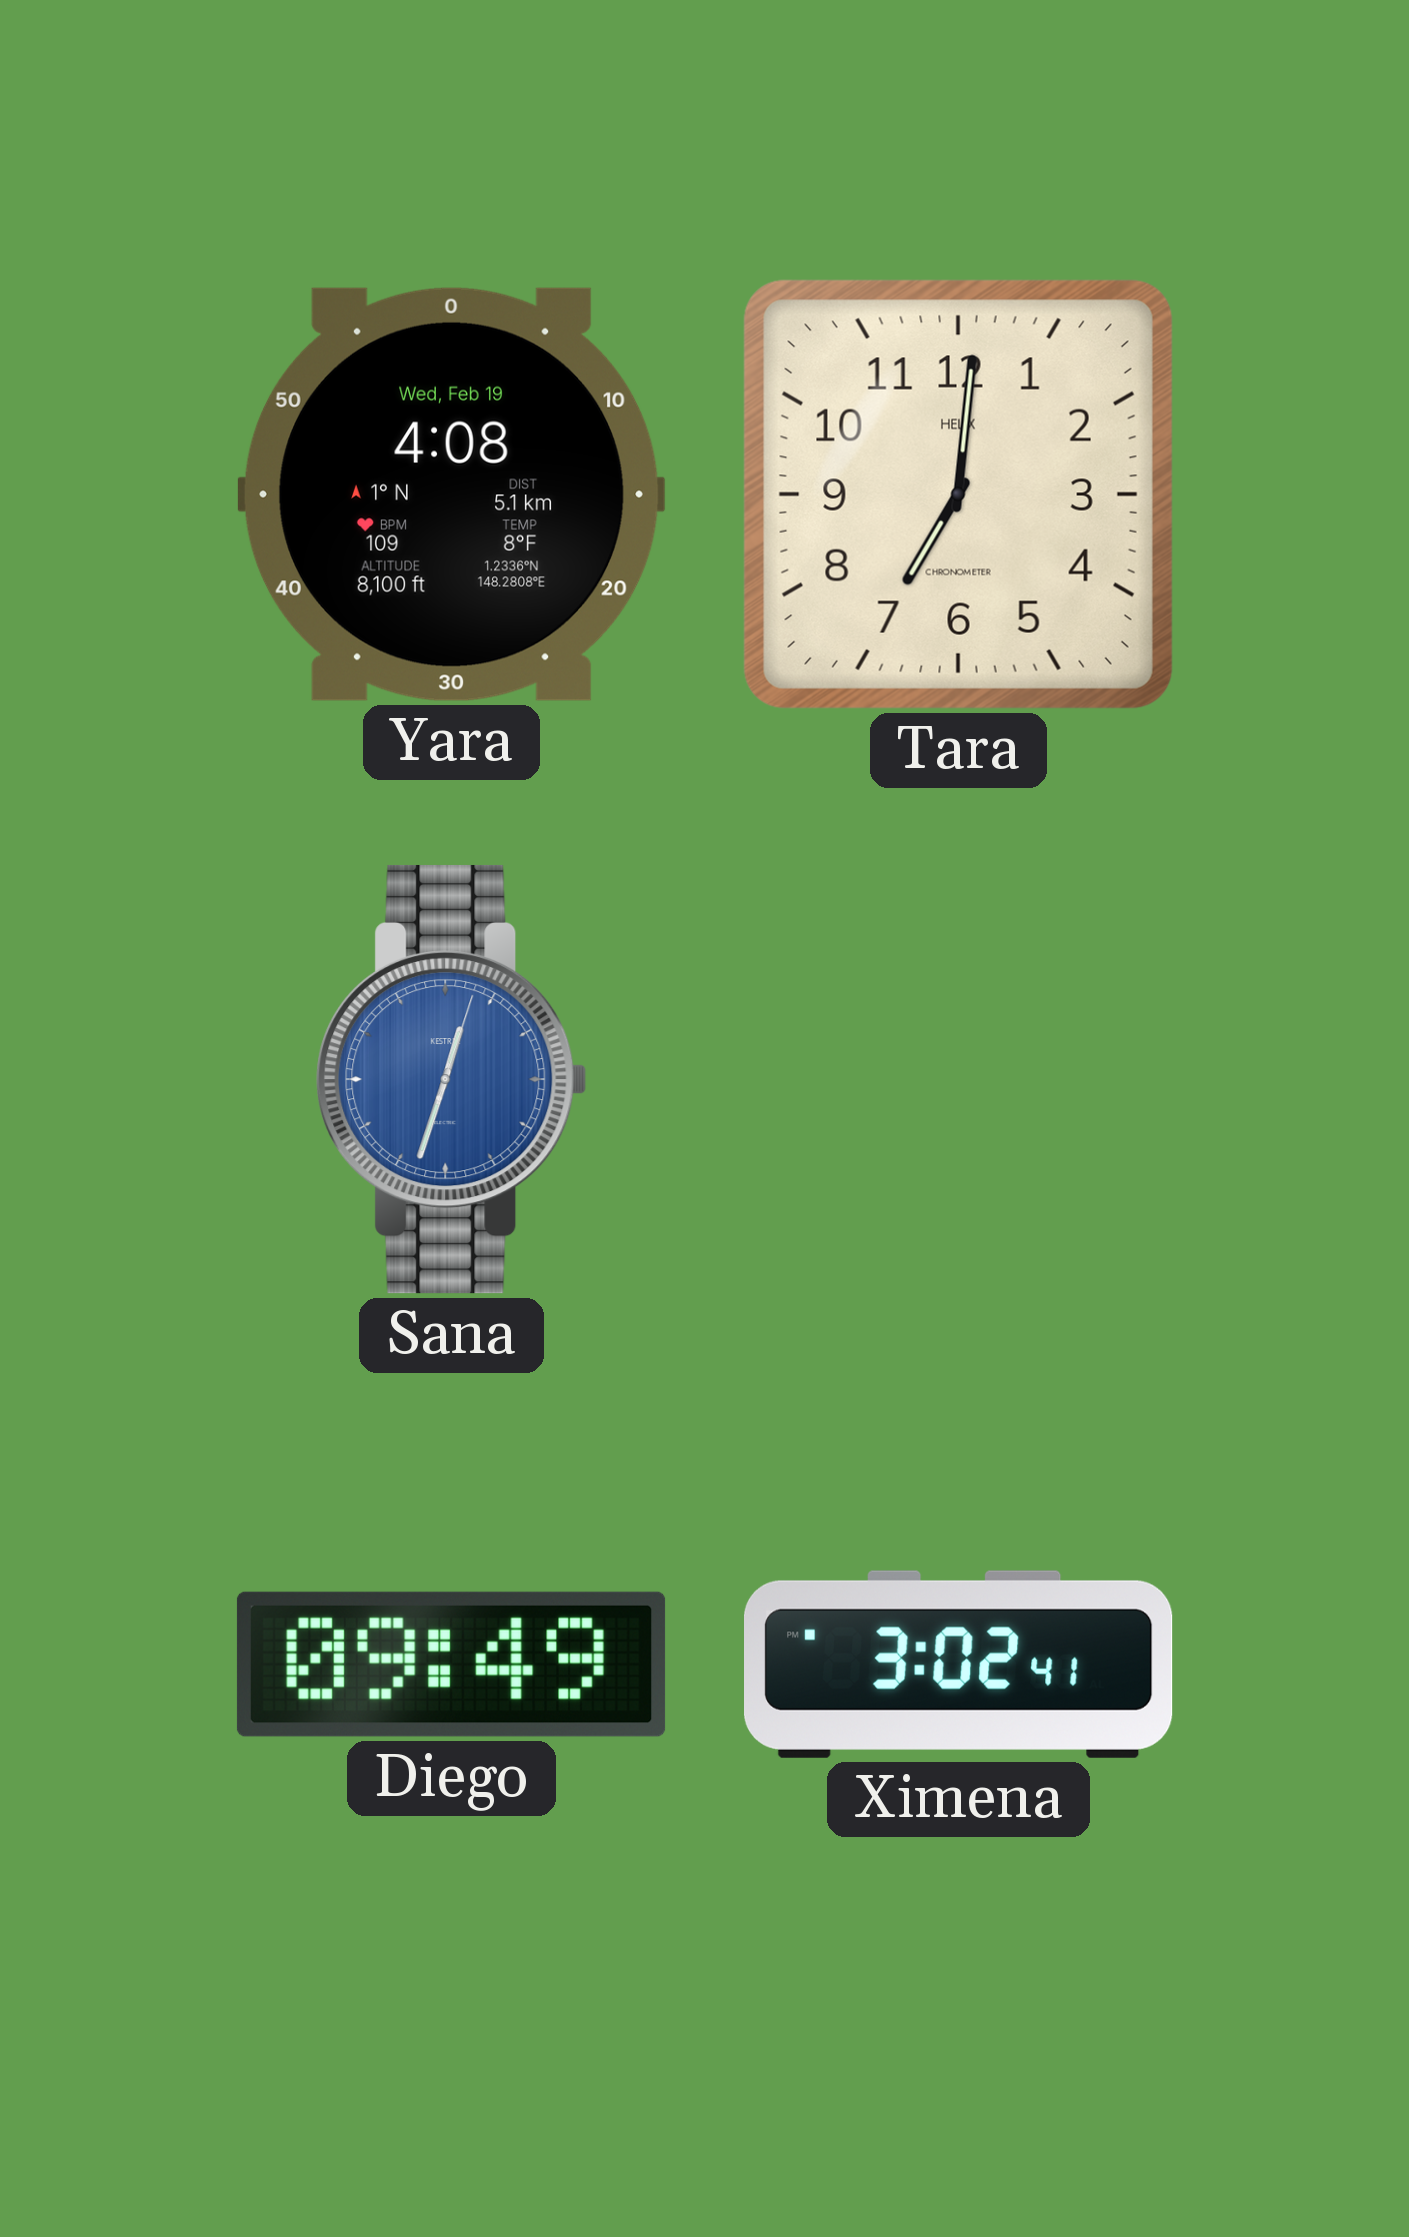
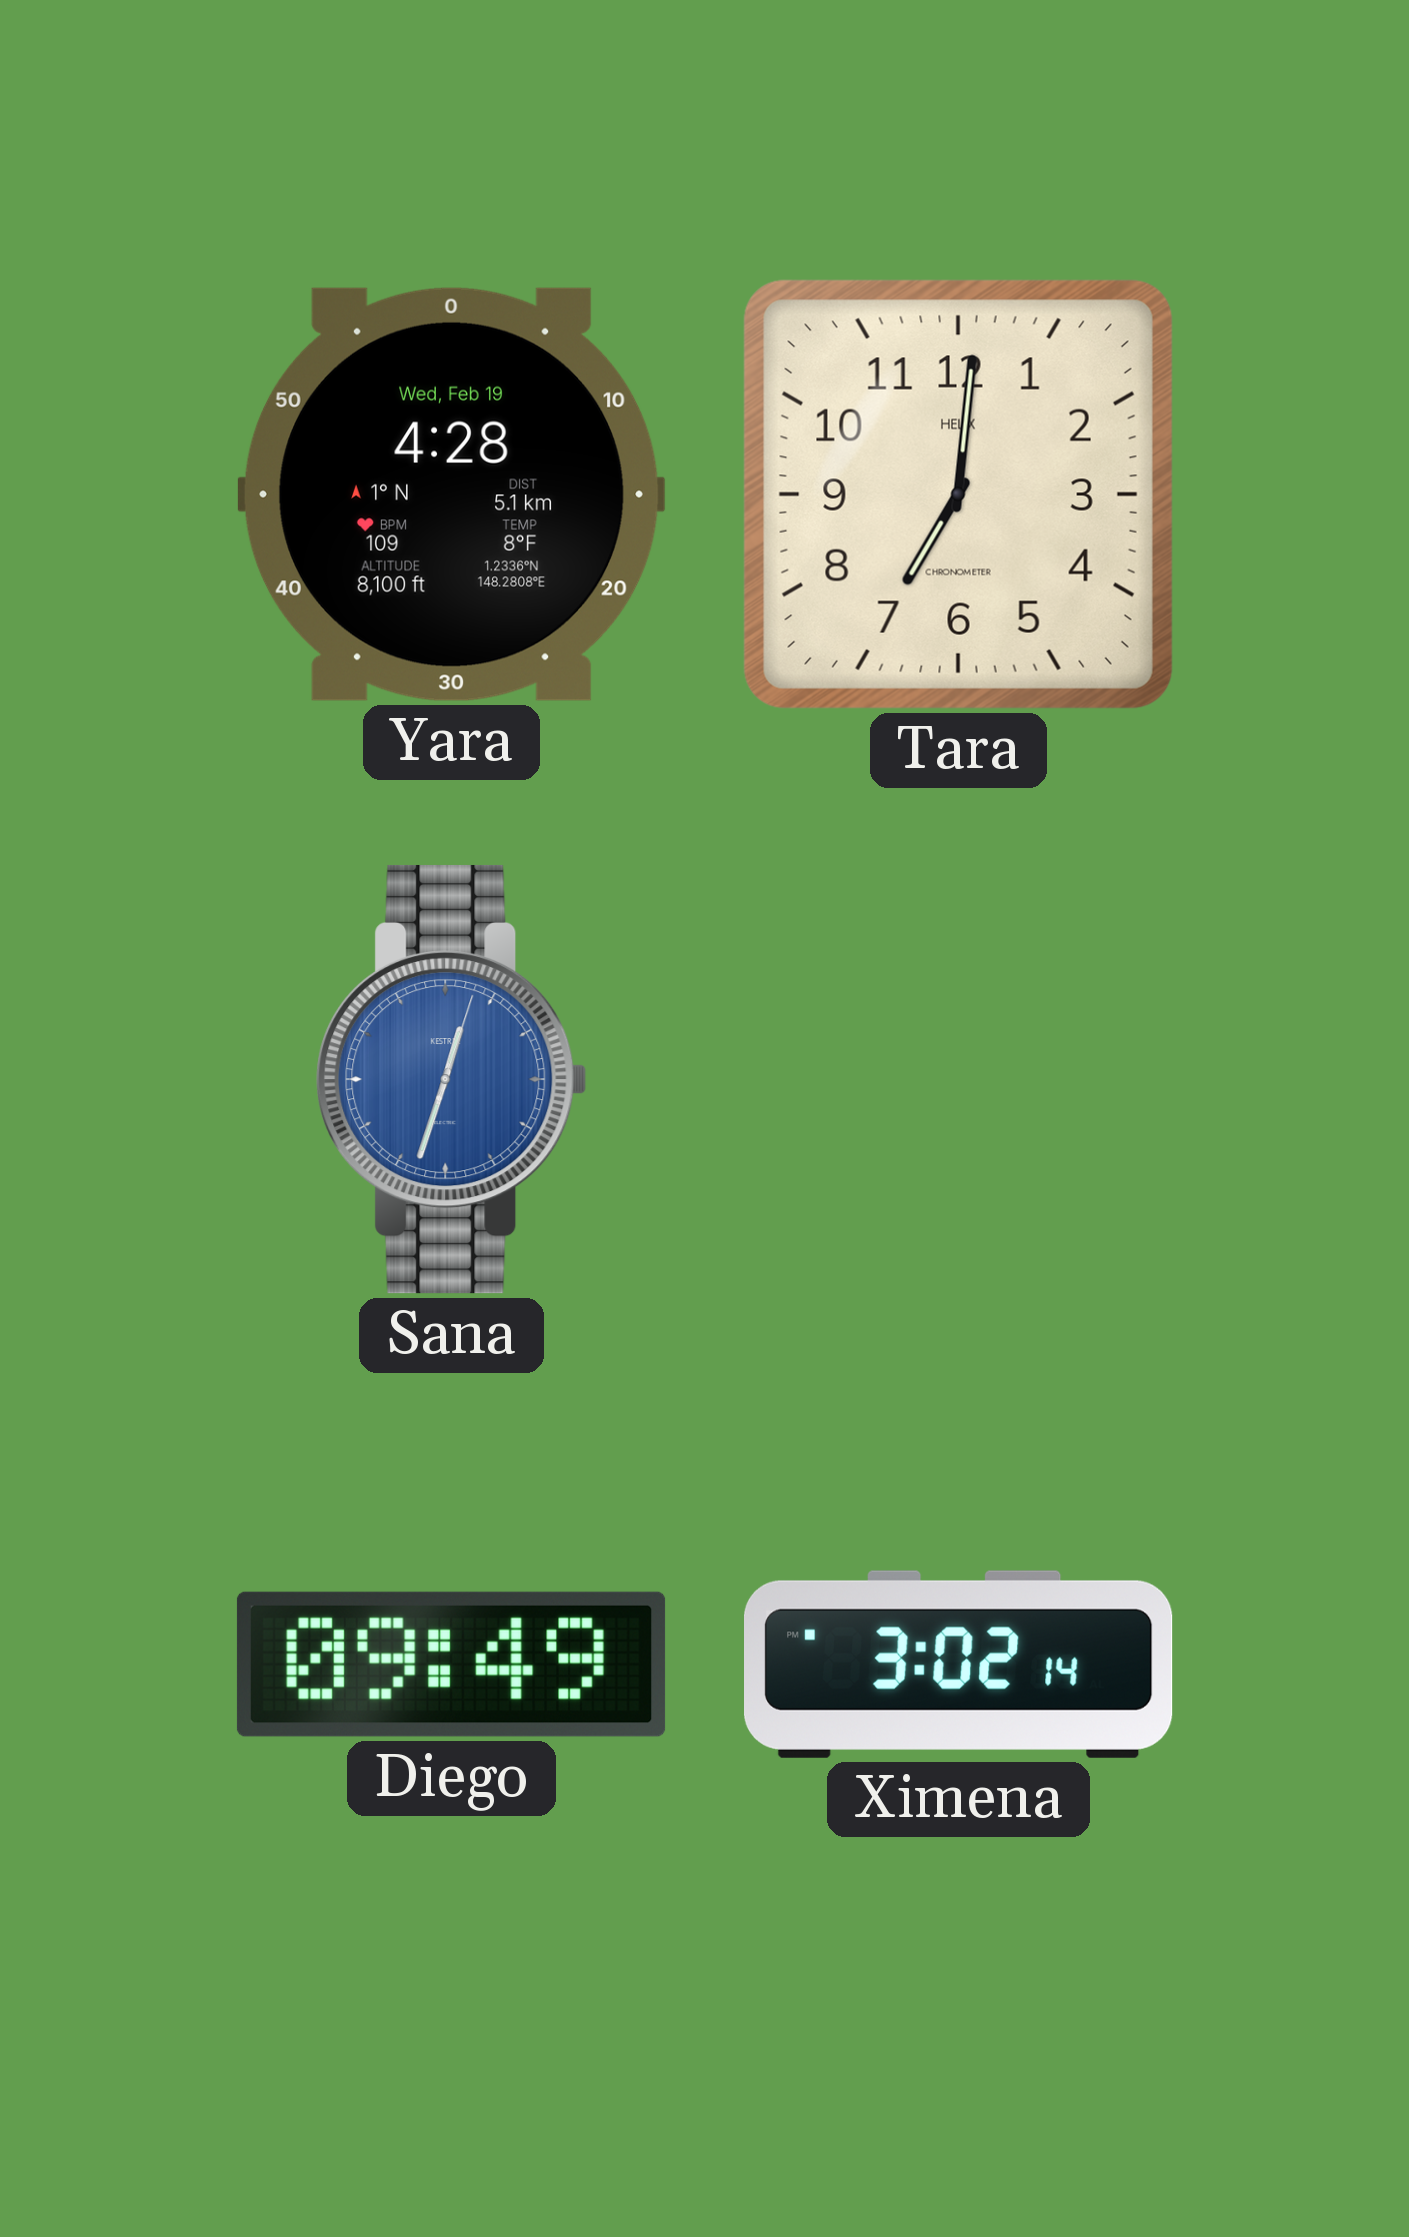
Yara: 4:08 -> 4:28
Ximena: 3:02:41 -> 3:02:14
